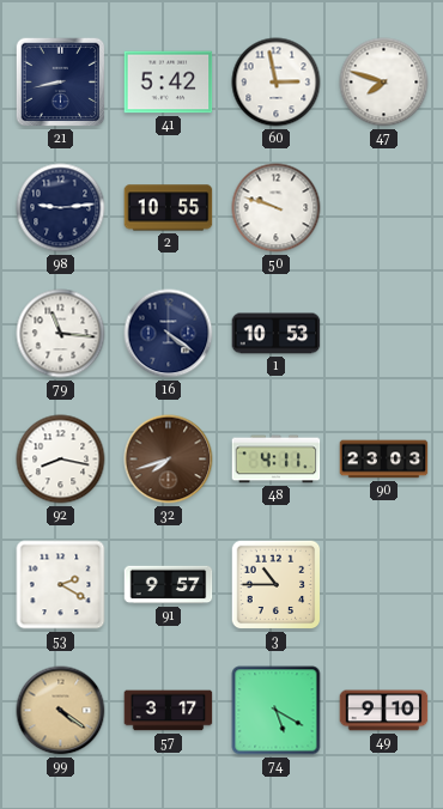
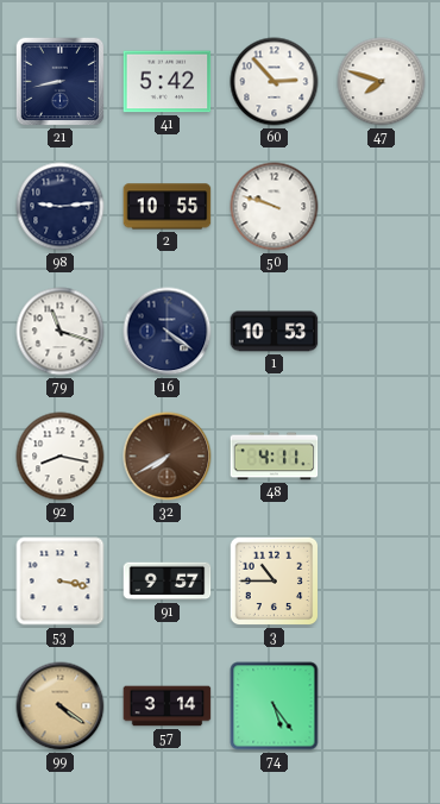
60: 2:58 -> 2:53
79: 11:16 -> 11:18
32: 7:42 -> 7:40
90: 23:03 -> none
53: 2:20 -> 3:17
57: 3:17 -> 3:14
74: 5:20 -> 5:24
49: 9:10 -> none
